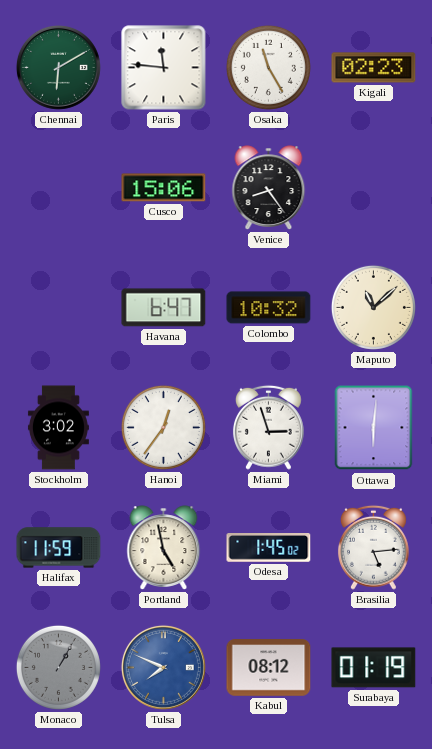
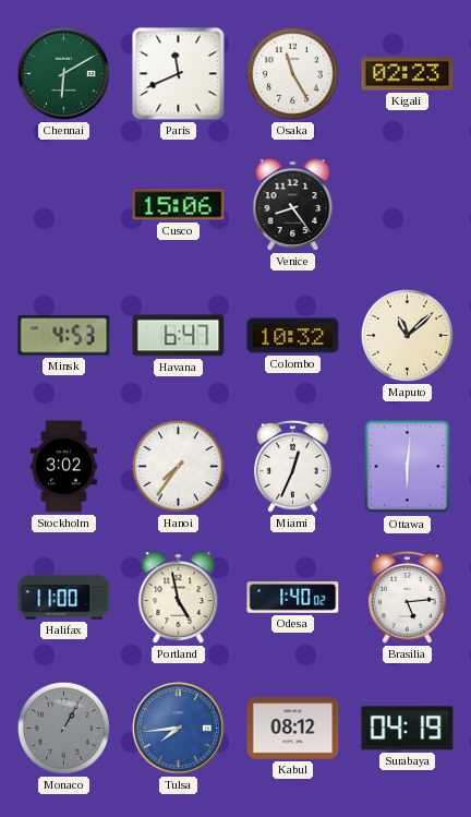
Paris: 11:46 -> 11:41
Minsk: none -> 4:53
Hanoi: 12:36 -> 7:36
Miami: 2:57 -> 12:34
Halifax: 11:59 -> 11:00
Odesa: 1:45 -> 1:40
Tulsa: 7:49 -> 7:44
Surabaya: 01:19 -> 04:19
